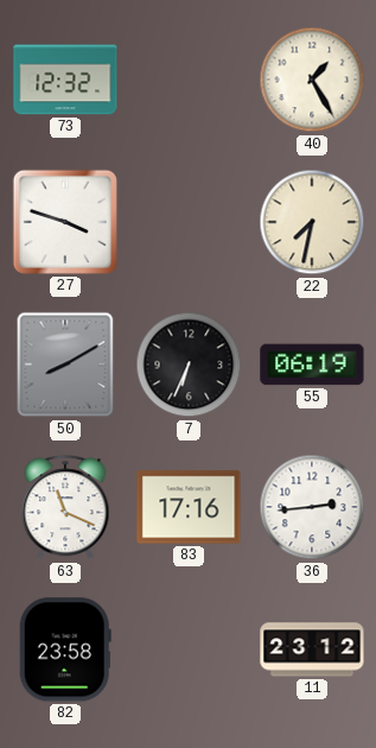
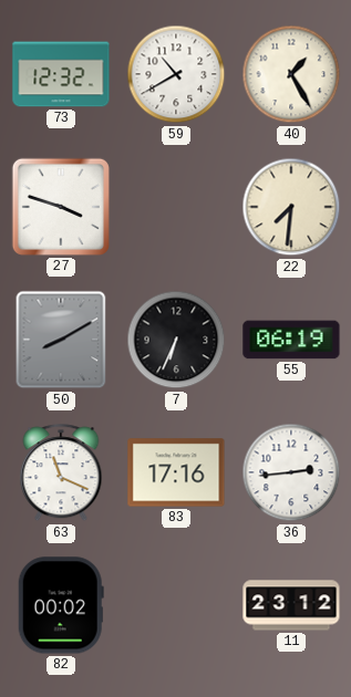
59: none -> 10:40
22: 7:32 -> 7:31
82: 23:58 -> 00:02
